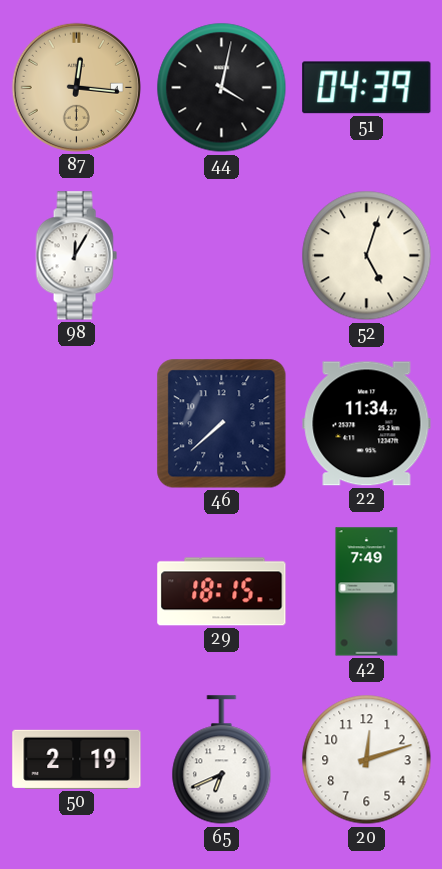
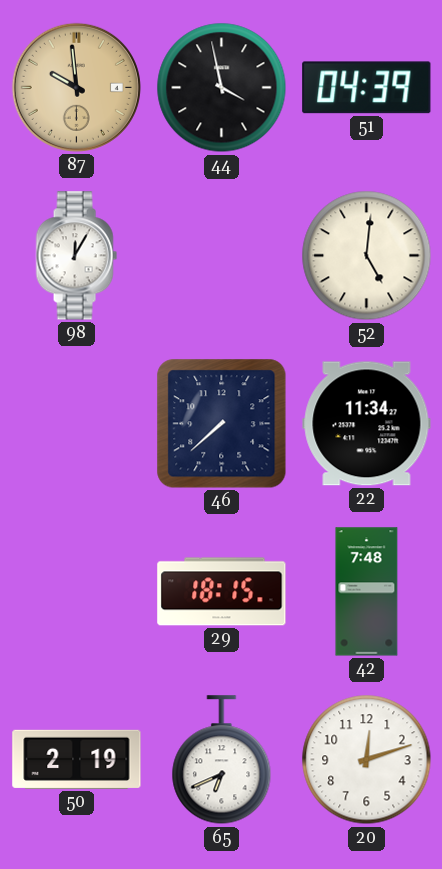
87: 12:16 -> 9:59
44: 4:02 -> 3:58
52: 5:03 -> 5:01
42: 7:49 -> 7:48
